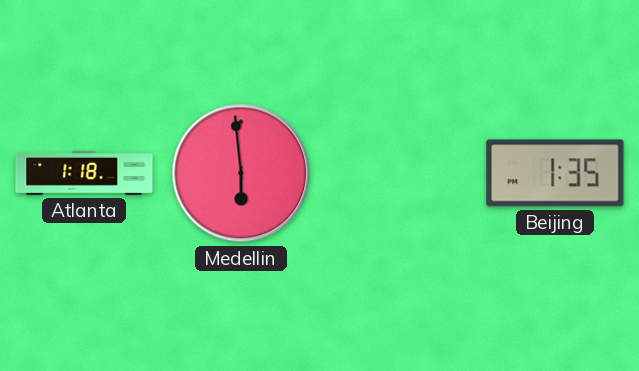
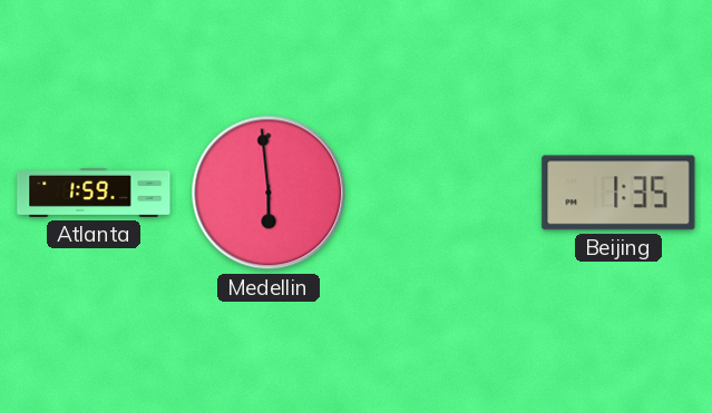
Atlanta: 1:18 -> 1:59
